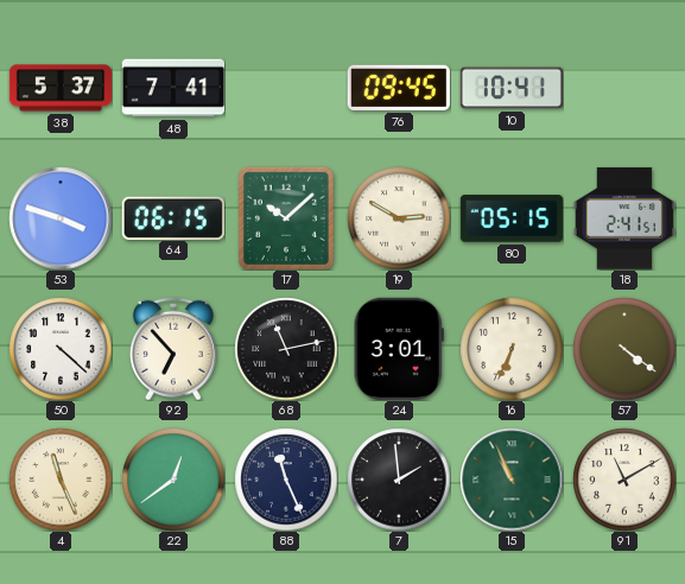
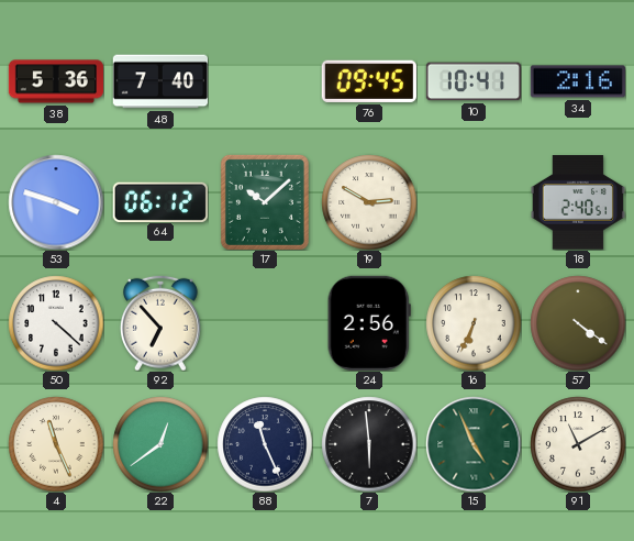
38: 5:37 -> 5:36
48: 7:41 -> 7:40
34: none -> 2:16
64: 06:15 -> 06:12
80: 05:15 -> none
18: 2:41 -> 2:40
68: 11:13 -> none
24: 3:01 -> 2:56
7: 1:59 -> 5:59
15: 10:56 -> 4:56
